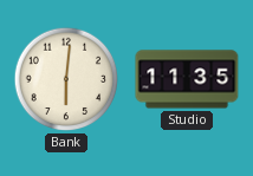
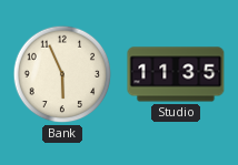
Bank: 6:01 -> 5:56
